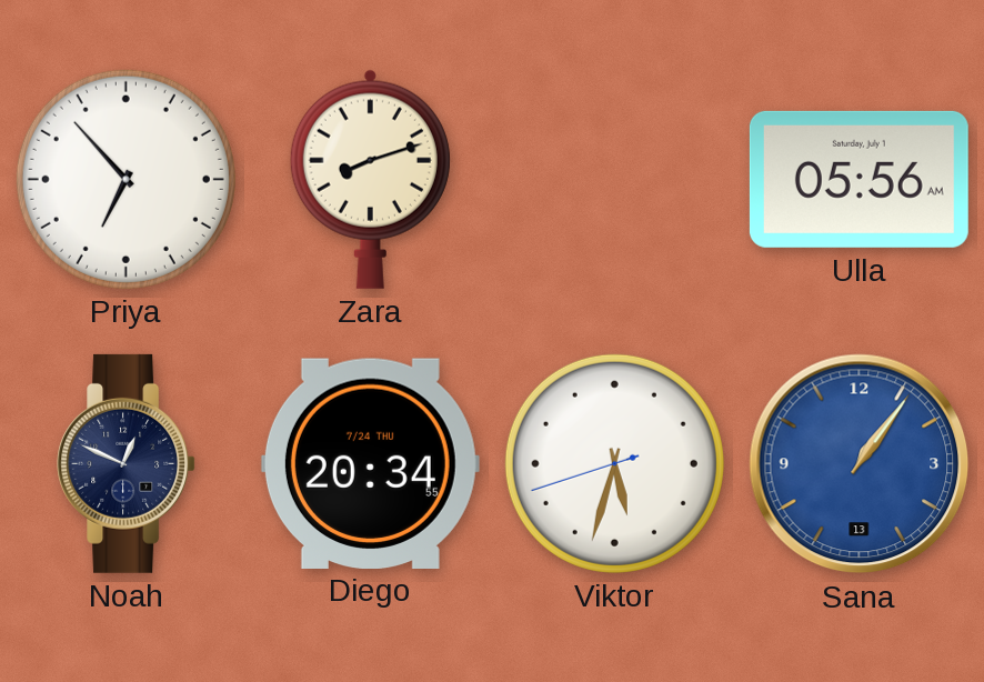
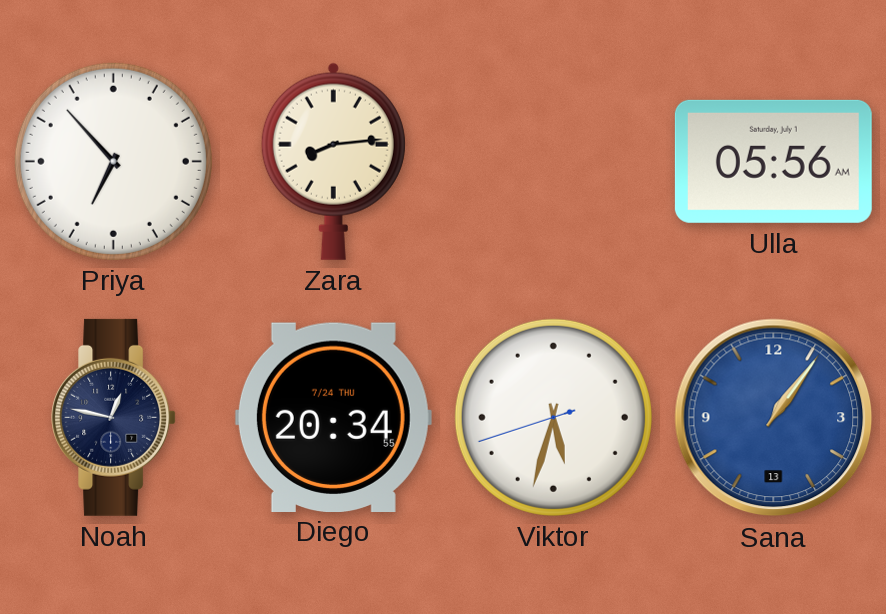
Zara: 8:12 -> 8:14
Noah: 12:49 -> 12:47
